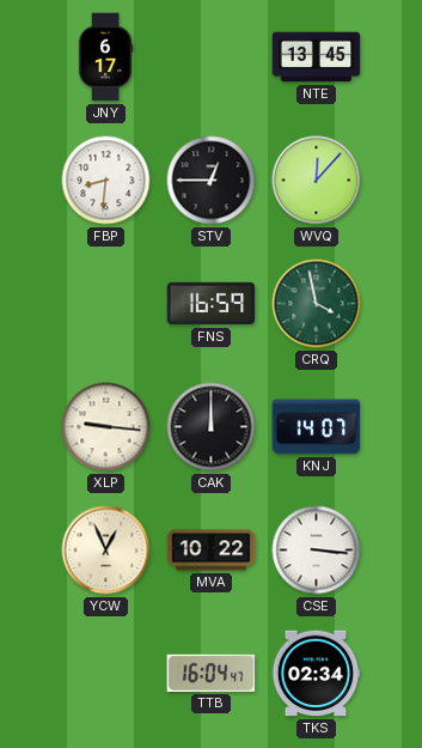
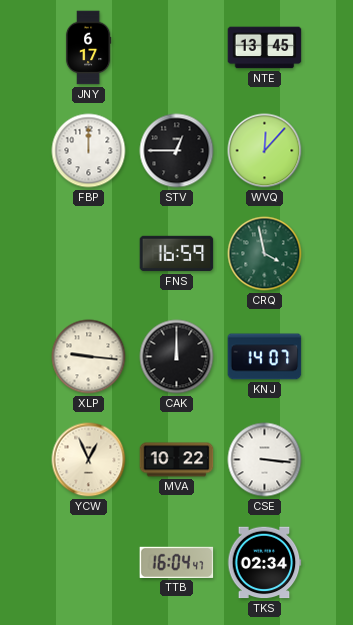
FBP: 8:31 -> 12:00
